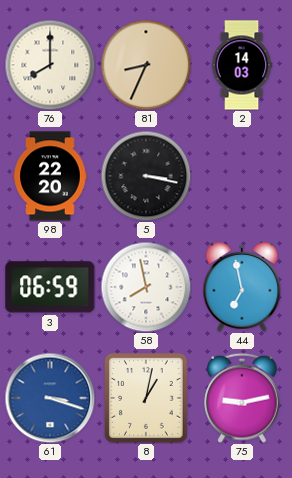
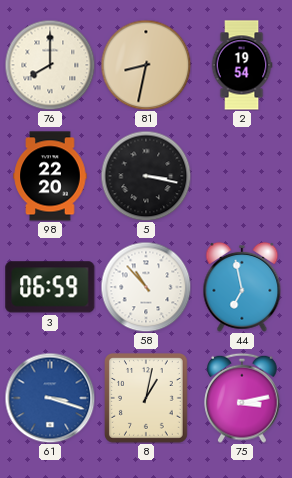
81: 8:34 -> 8:32
2: 14:03 -> 19:54
58: 7:58 -> 10:53
75: 9:13 -> 3:13
